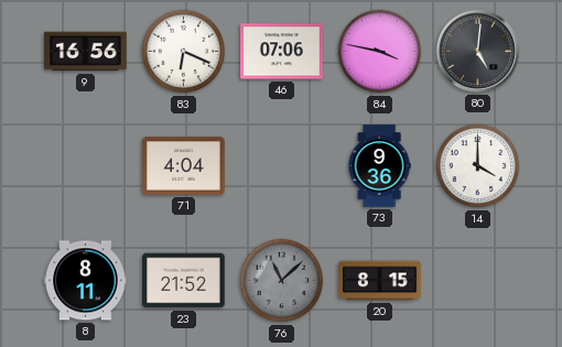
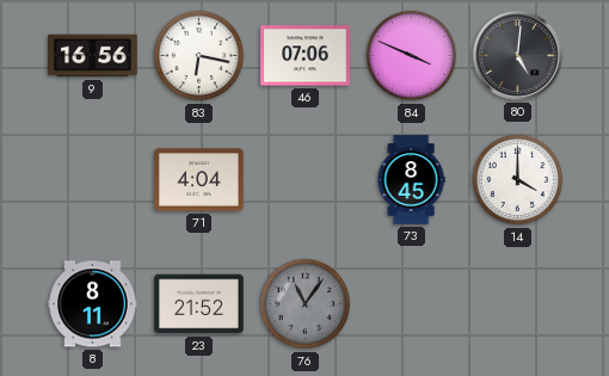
83: 6:19 -> 6:17
84: 3:47 -> 3:49
73: 9:36 -> 8:45
76: 11:08 -> 11:06
20: 8:15 -> none
